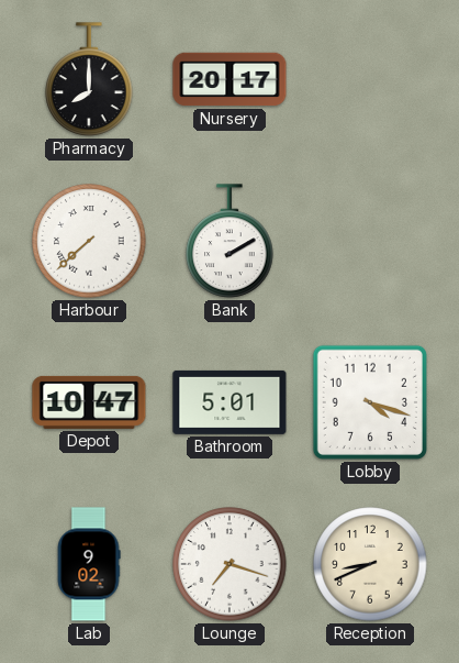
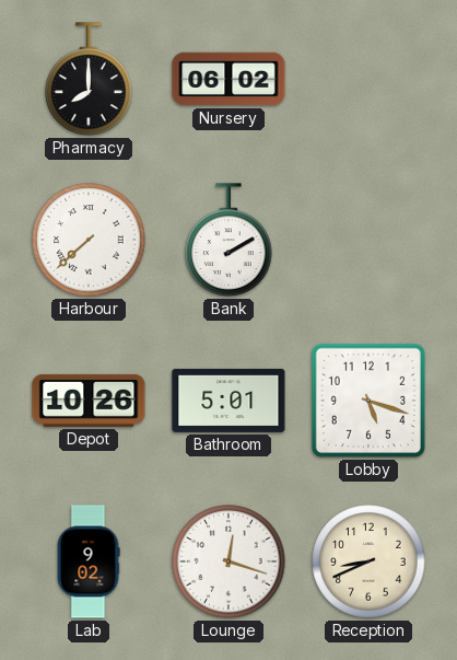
Nursery: 20:17 -> 06:02
Depot: 10:47 -> 10:26
Lobby: 4:18 -> 5:18
Lounge: 7:18 -> 12:18
